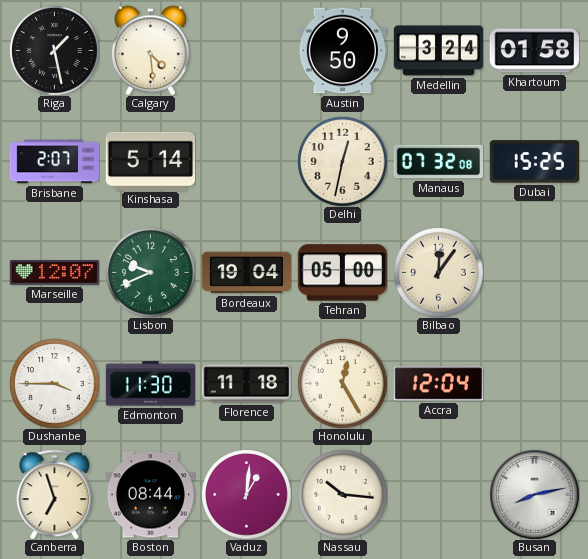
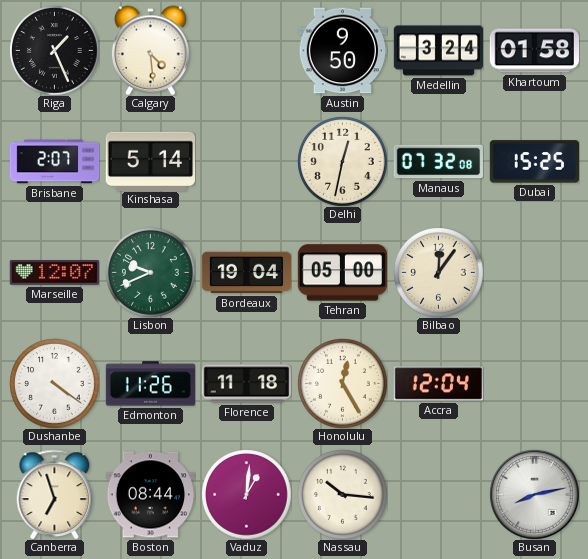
Riga: 1:28 -> 1:26
Dushanbe: 3:45 -> 4:21
Edmonton: 11:30 -> 11:26
